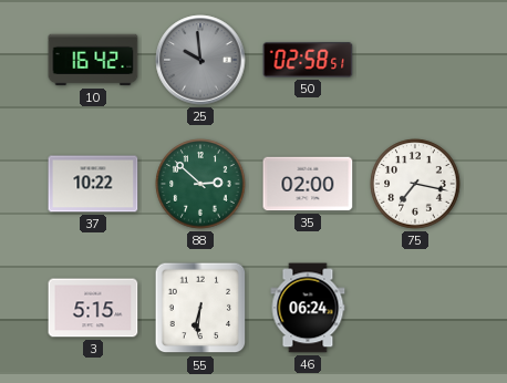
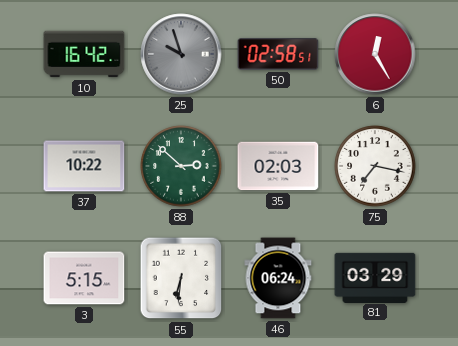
25: 9:59 -> 9:57
6: none -> 12:25
35: 02:00 -> 02:03
81: none -> 03:29
